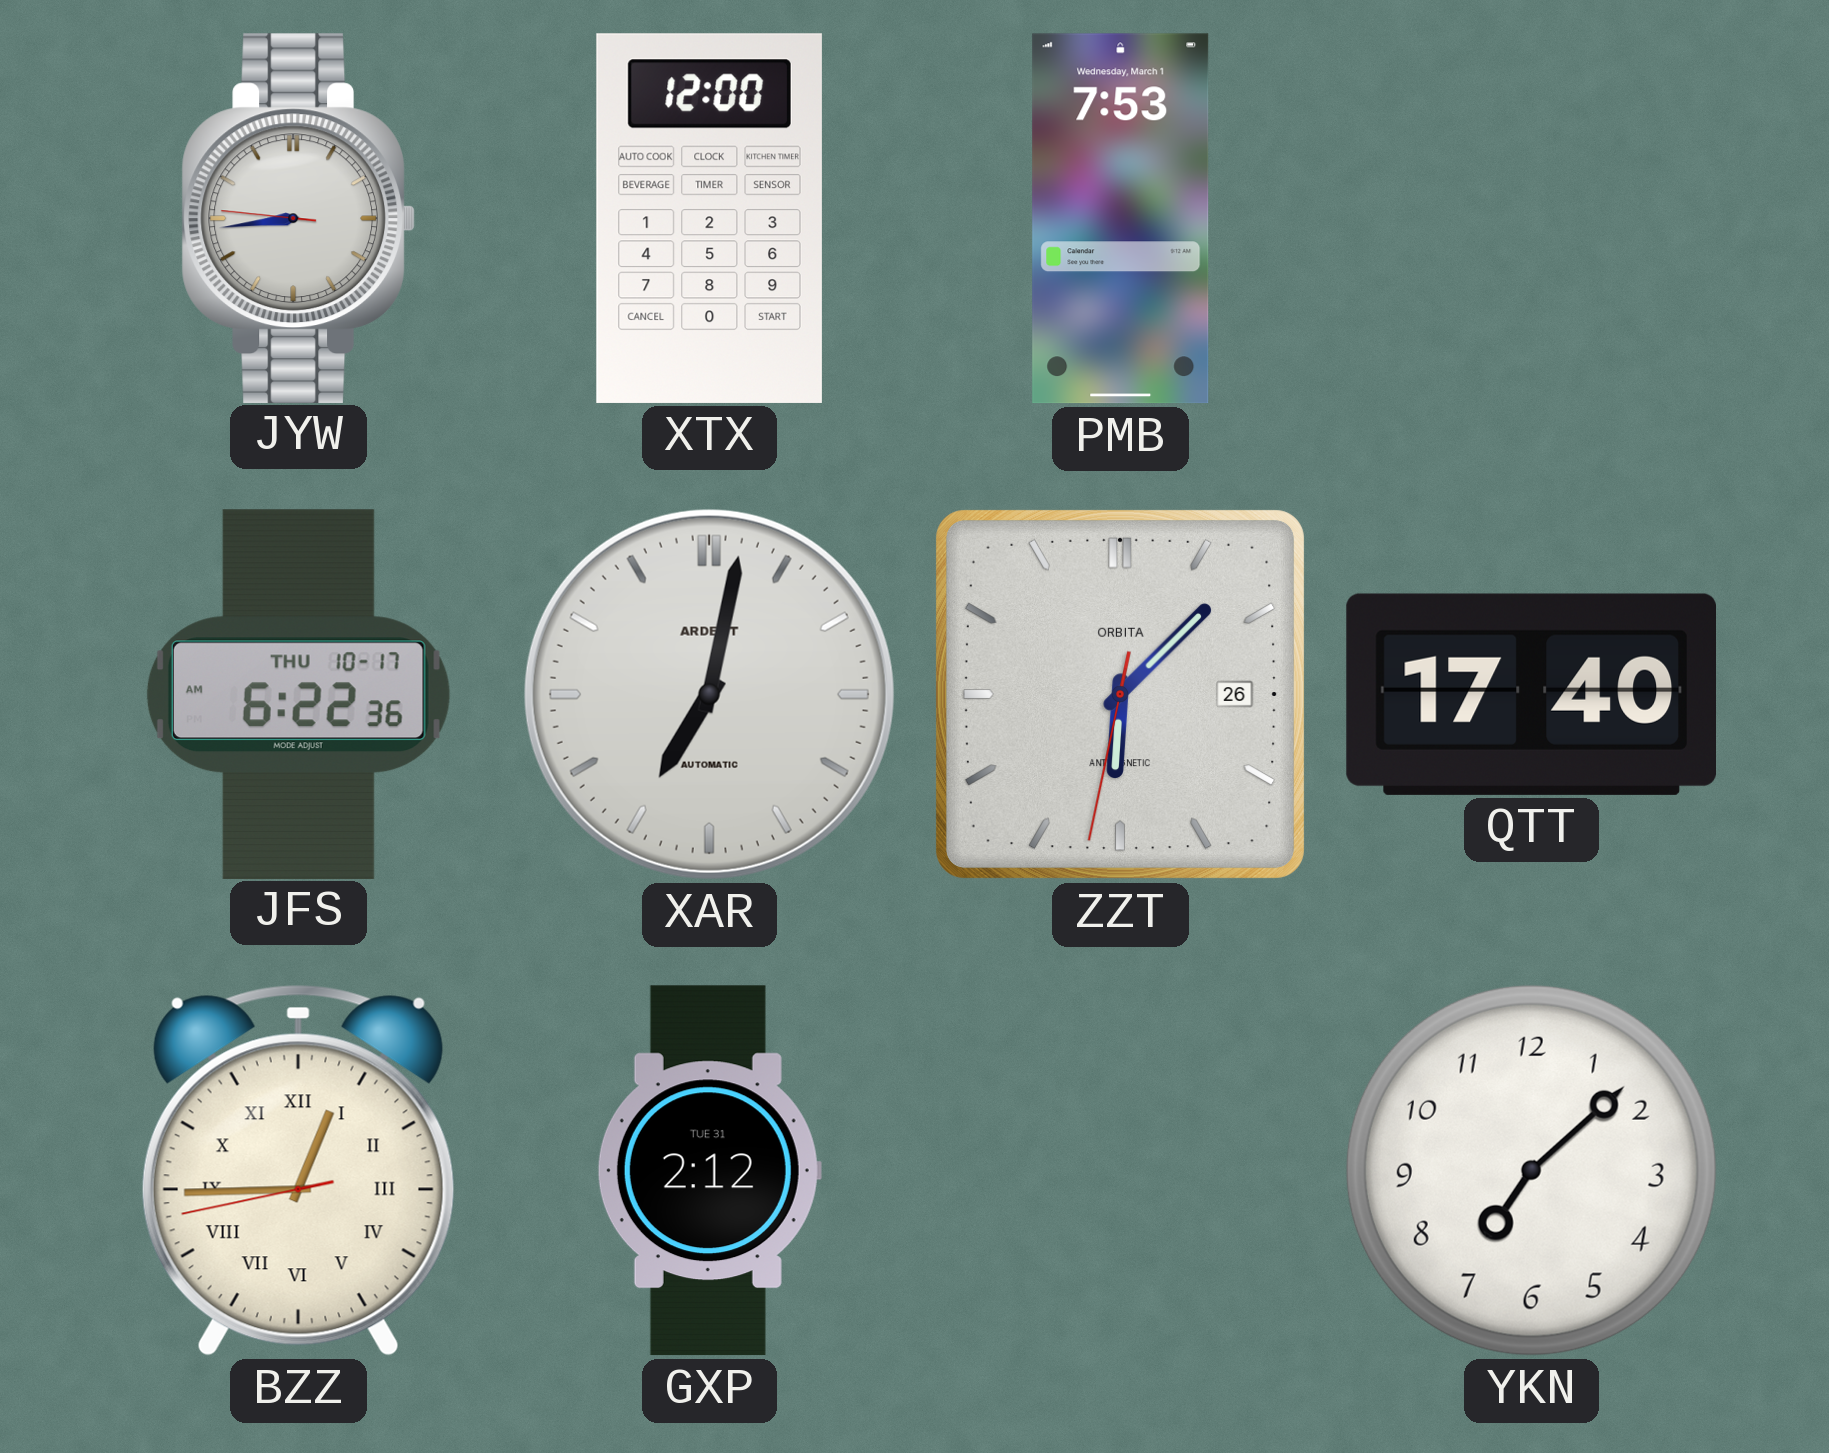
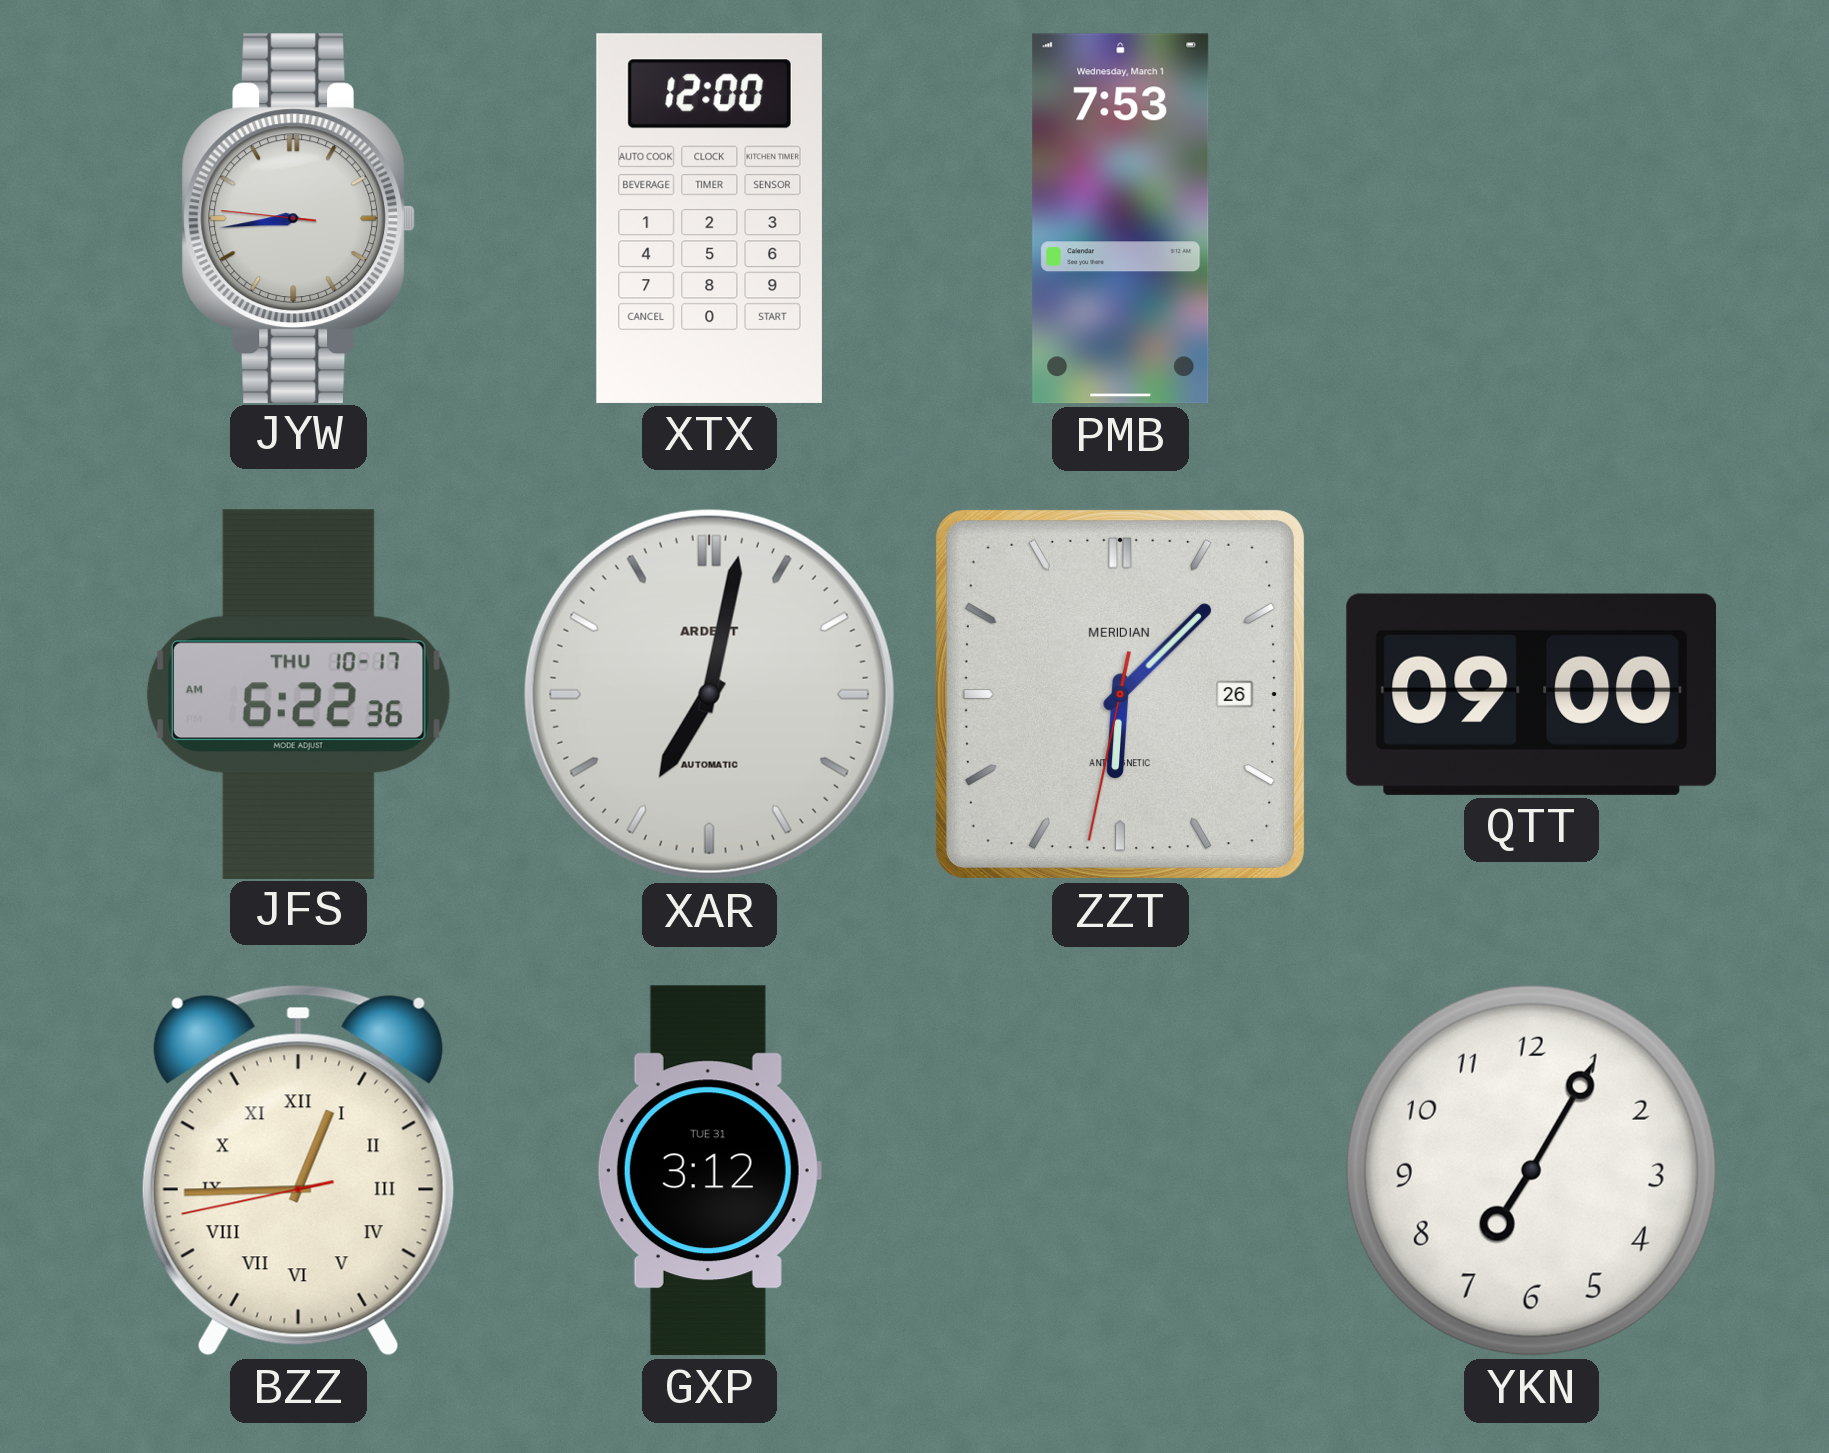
ZZT brand: ORBITA -> MERIDIAN
QTT: 17:40 -> 09:00
GXP: 2:12 -> 3:12
YKN: 7:08 -> 7:05
